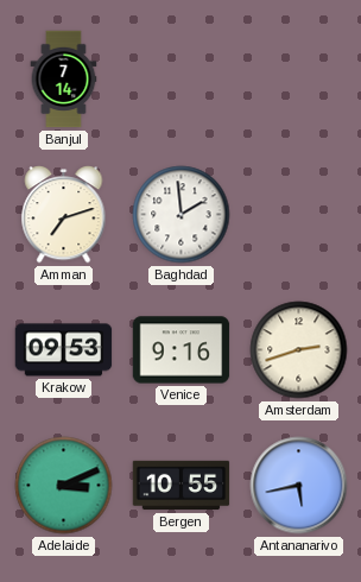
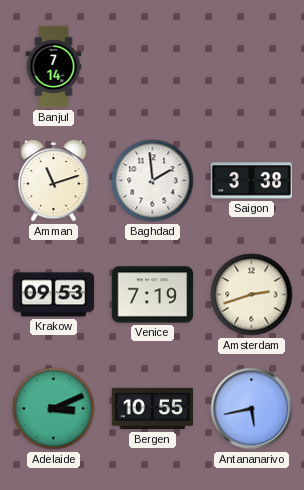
Amman: 7:12 -> 11:12
Saigon: none -> 3:38
Venice: 9:16 -> 7:19
